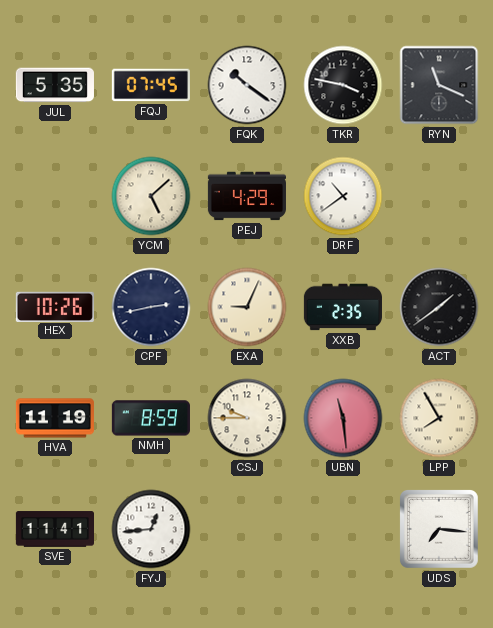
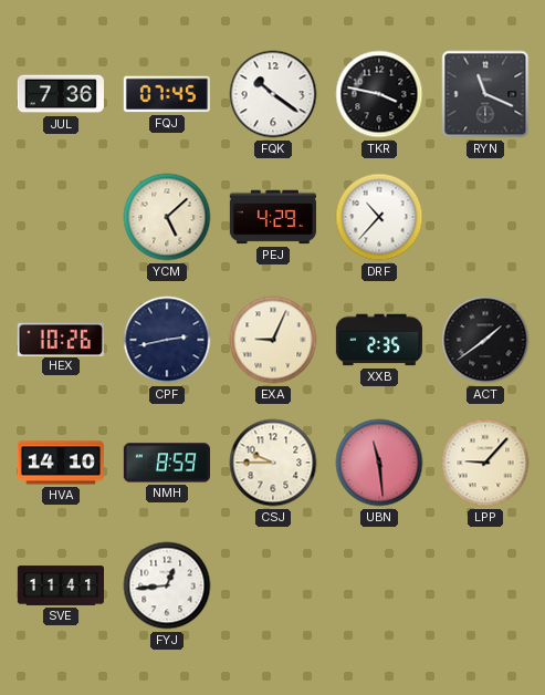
JUL: 5:35 -> 7:36
DRF: 10:39 -> 10:37
HVA: 11:19 -> 14:10
LPP: 7:55 -> 9:07
UDS: 7:16 -> none
